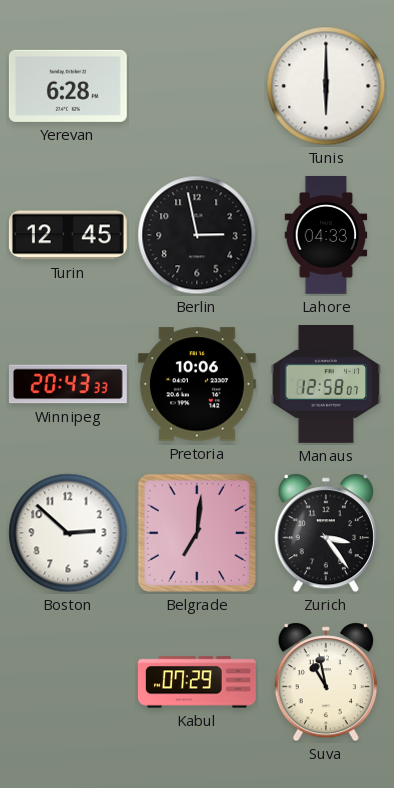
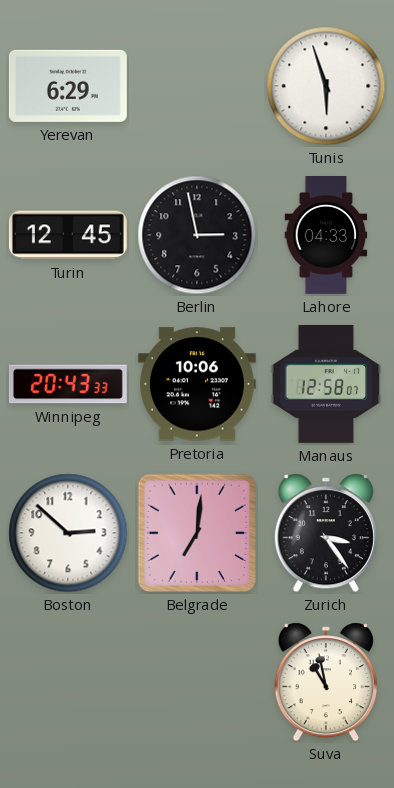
Yerevan: 6:28 -> 6:29
Tunis: 6:00 -> 5:57
Kabul: 07:29 -> none
